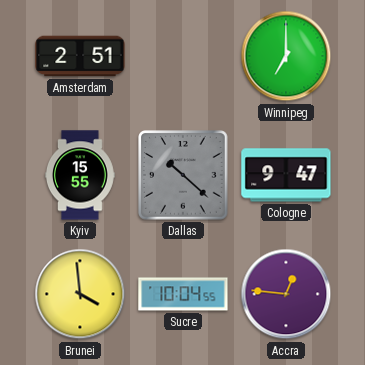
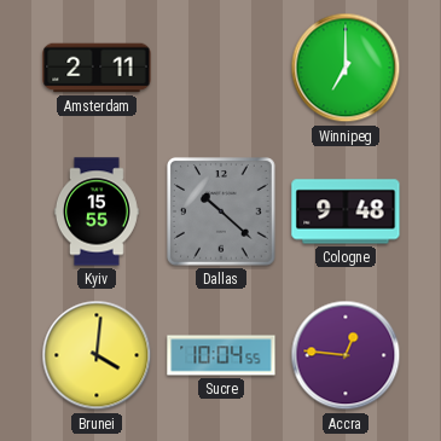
Amsterdam: 2:51 -> 2:11
Cologne: 9:47 -> 9:48
Brunei: 3:59 -> 4:01
